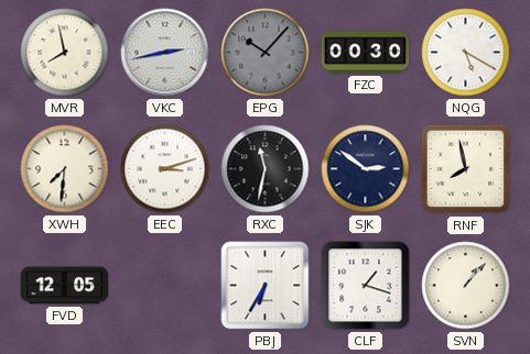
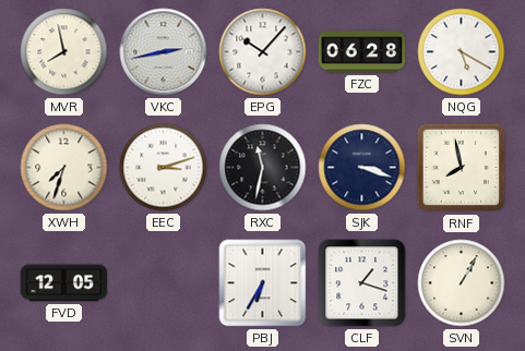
EPG dial: grey -> white
FZC: 00:30 -> 06:28
XWH: 7:31 -> 7:33
SJK: 2:51 -> 3:18
SVN: 1:07 -> 1:05
